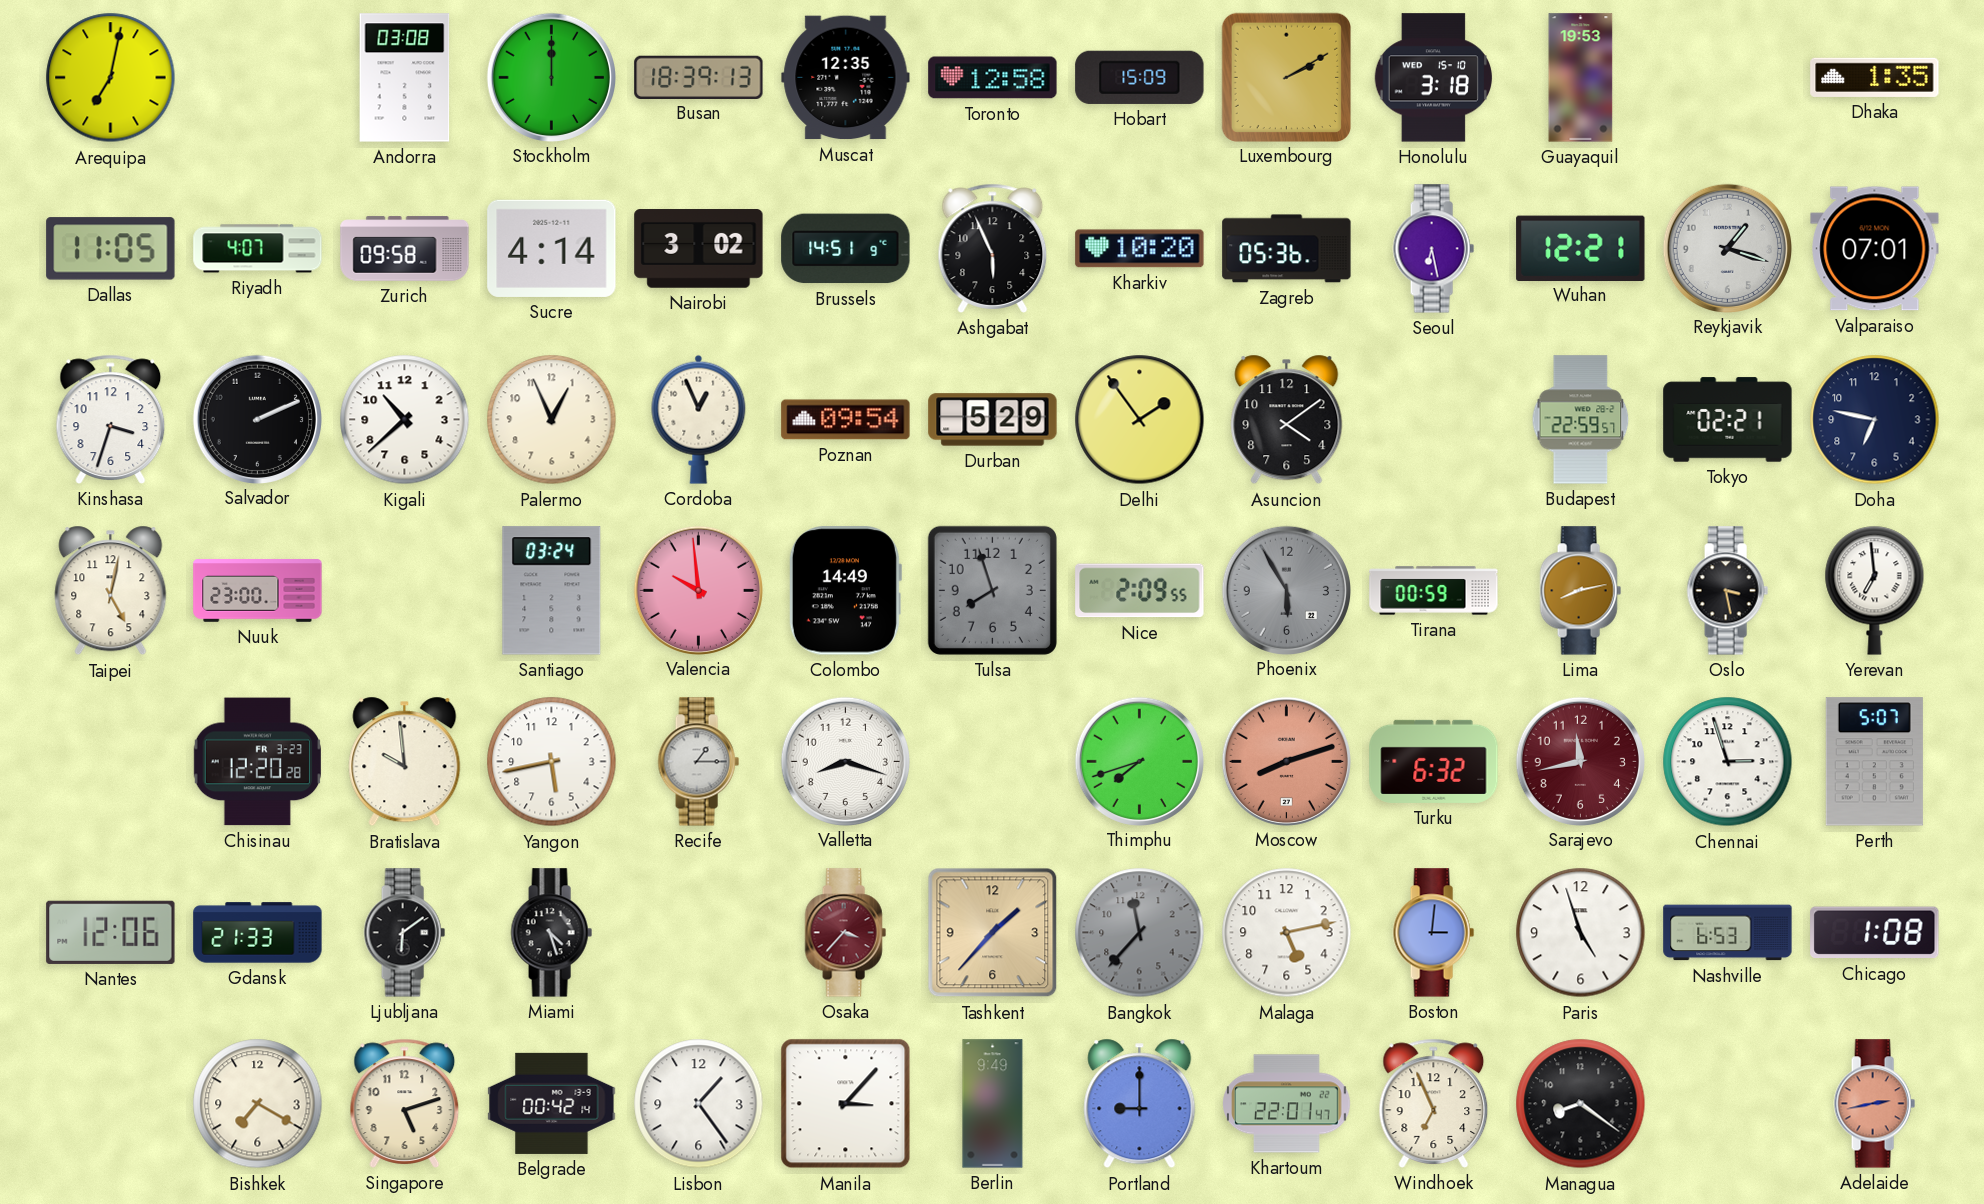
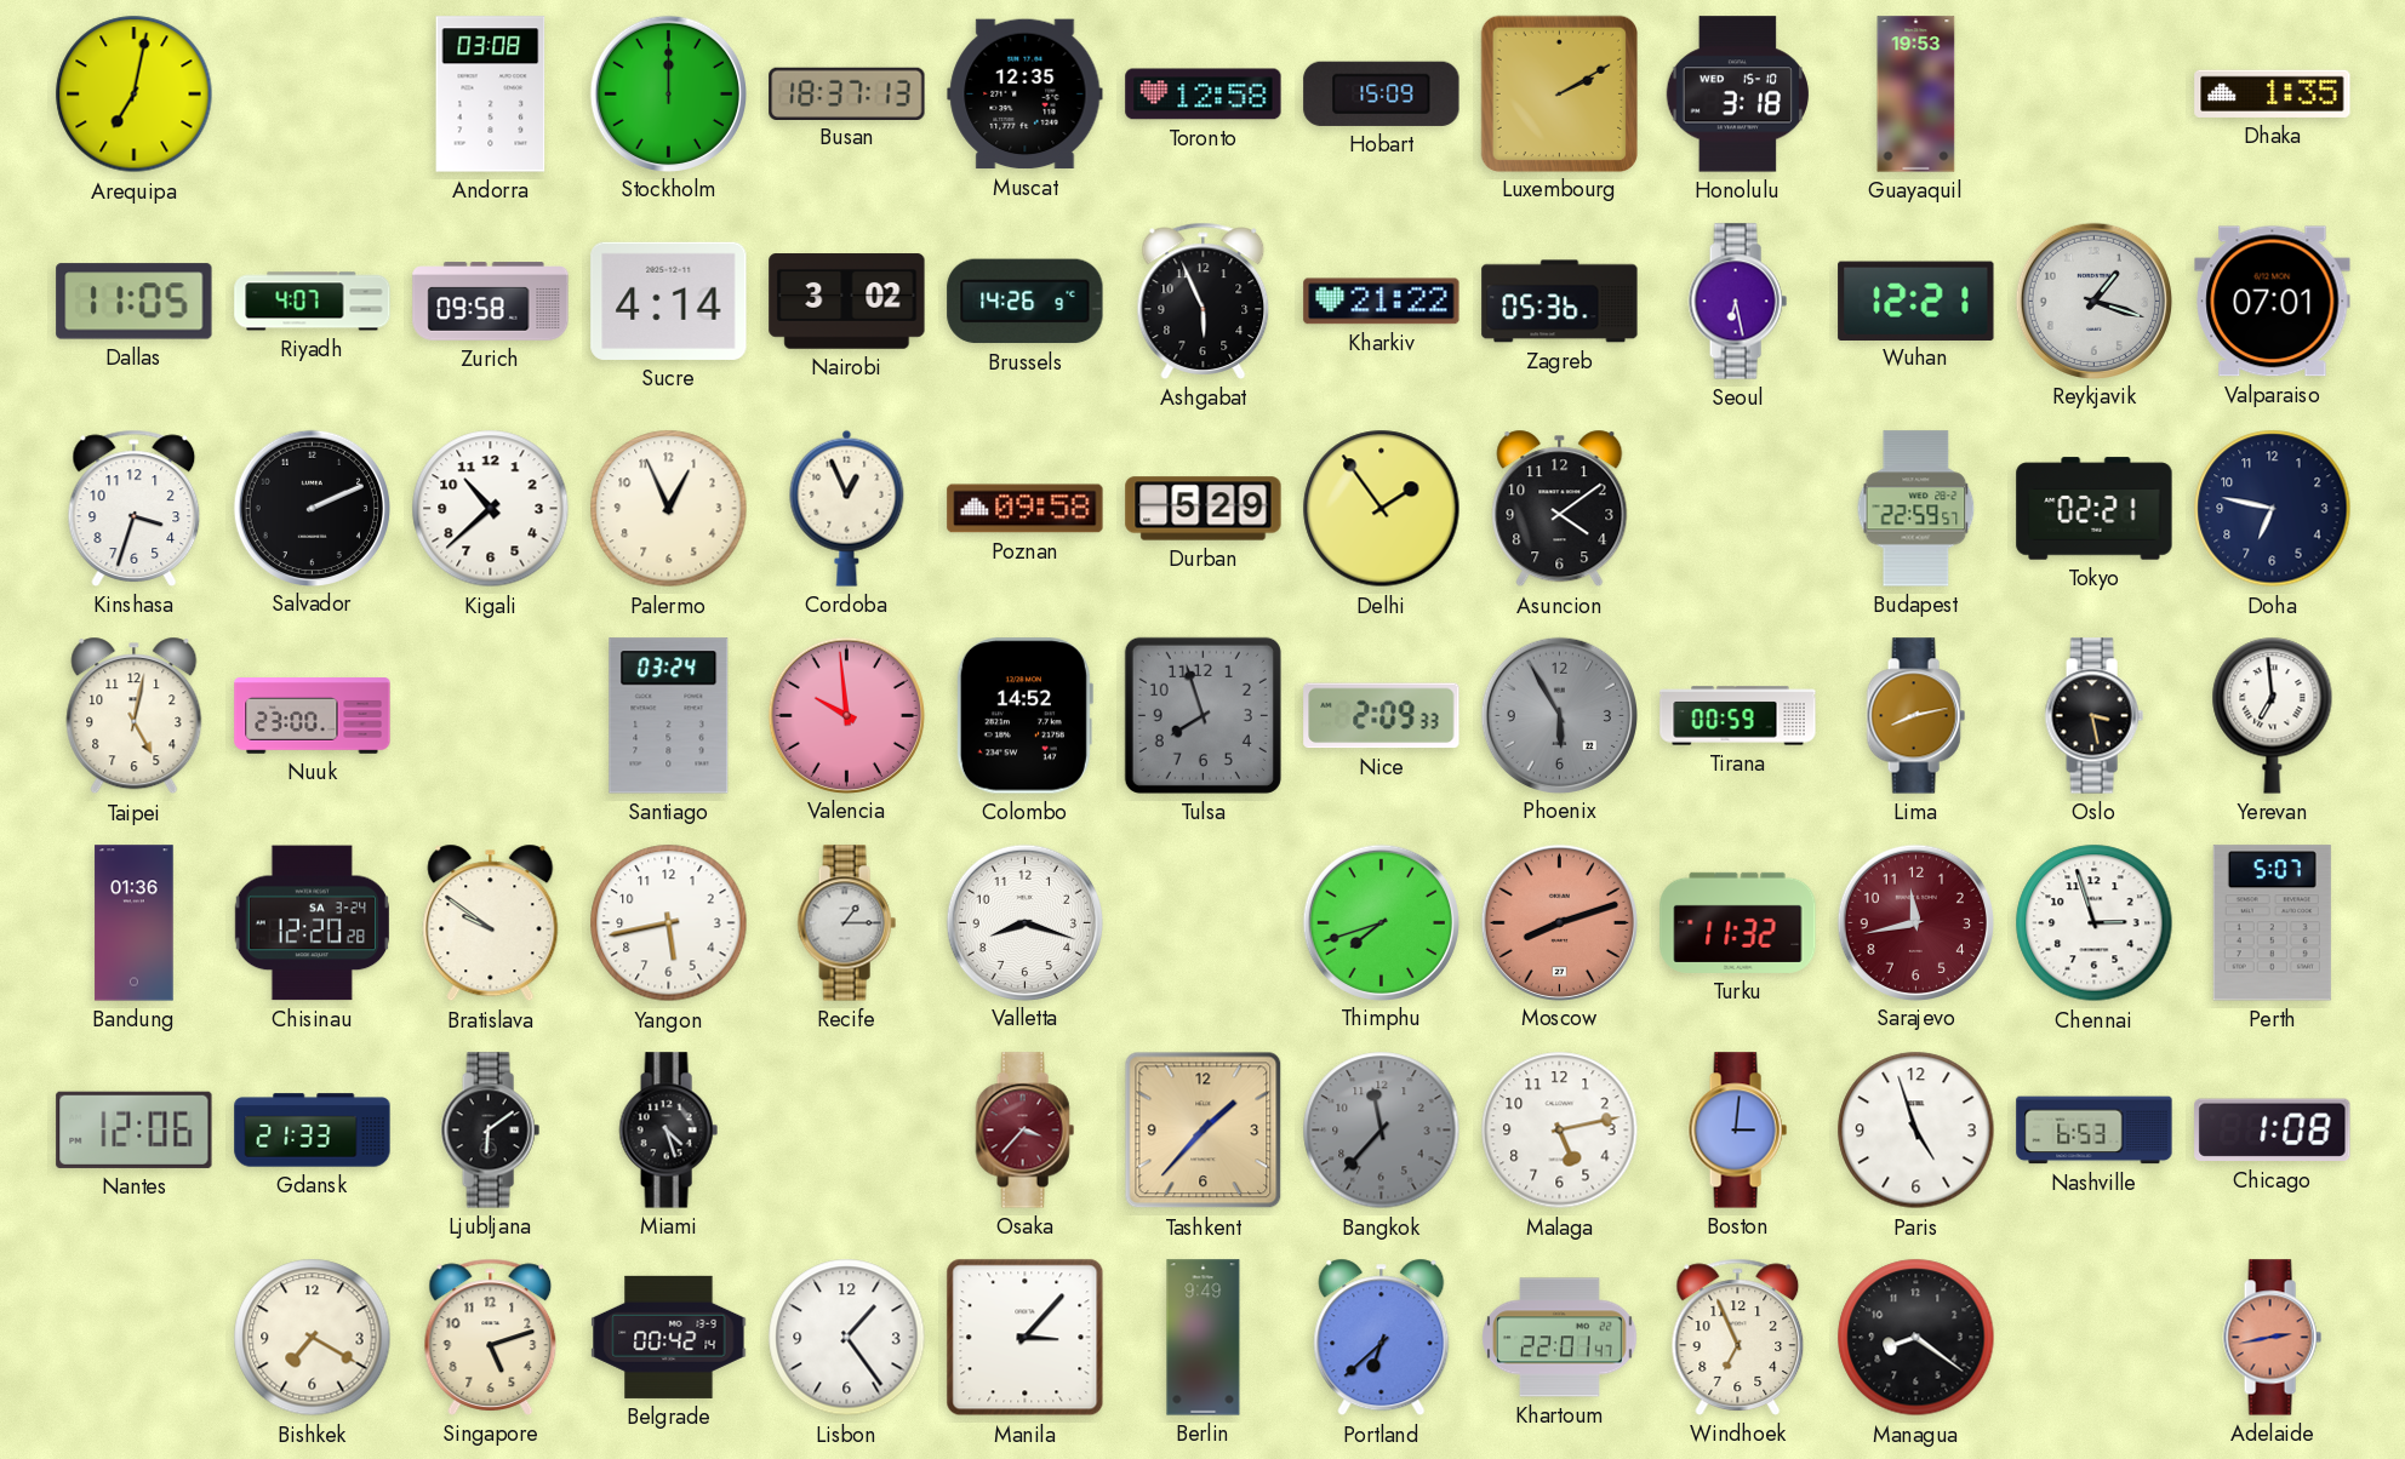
Busan: 18:39 -> 18:37
Brussels: 14:51 -> 14:26
Kharkiv: 10:20 -> 21:22
Poznan: 09:54 -> 09:58
Colombo: 14:49 -> 14:52
Nice: 2:09:55 -> 2:09:33
Bandung: none -> 01:36
Chisinau date: FR 3-23 -> SA 3-24
Bratislava: 9:59 -> 9:51
Turku: 6:32 -> 11:32
Portland: 9:00 -> 6:38
